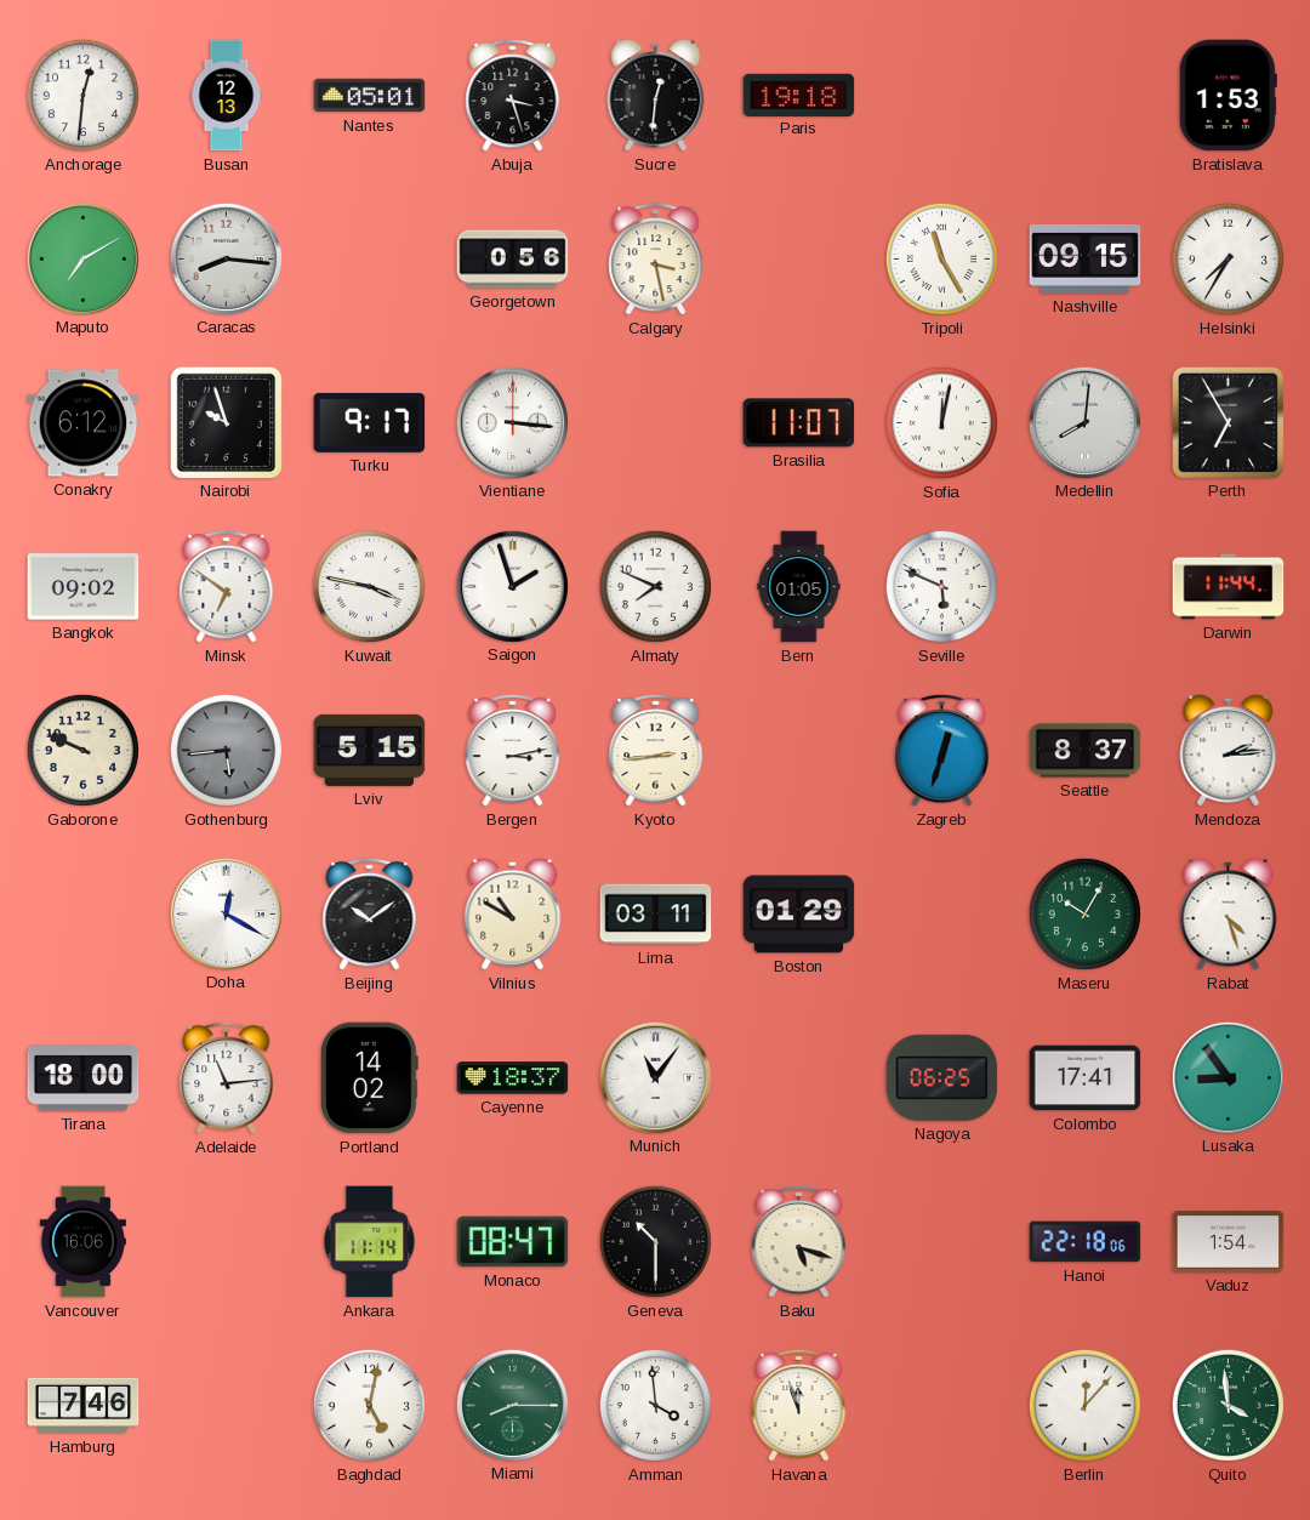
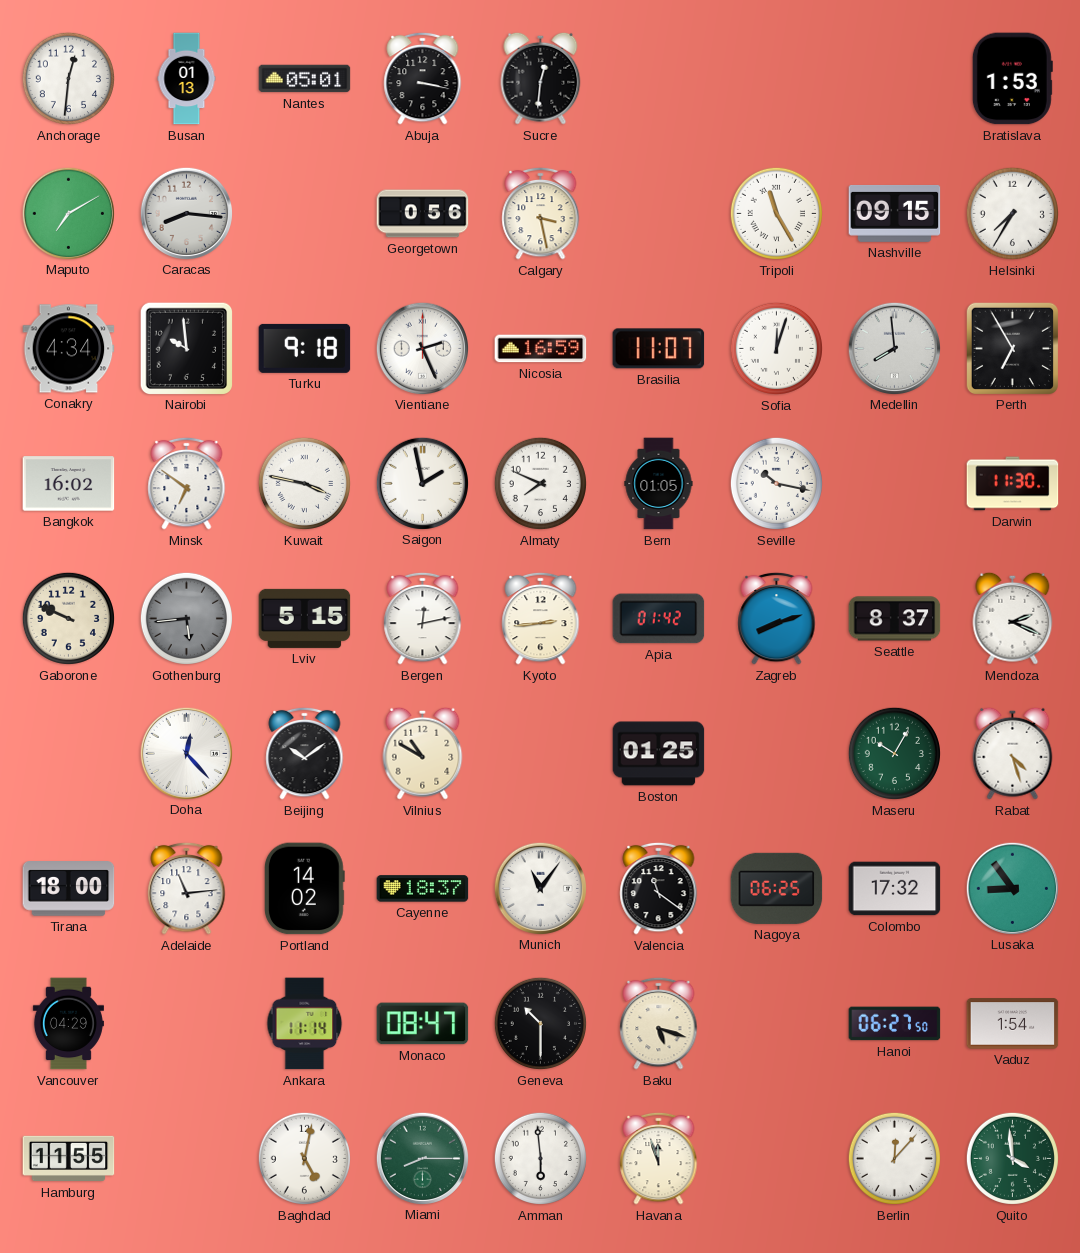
Busan: 12:13 -> 01:13
Abuja: 3:27 -> 3:17
Paris: 19:18 -> none
Conakry: 6:12 -> 4:34
Nairobi: 9:57 -> 9:59
Turku: 9:17 -> 9:18
Vientiane: 3:16 -> 2:26
Nicosia: none -> 16:59
Sofia: 12:02 -> 12:03
Medellin: 8:01 -> 7:59
Bangkok: 09:02 -> 16:02
Saigon: 1:57 -> 1:58
Seville: 5:49 -> 10:17
Darwin: 11:44 -> 11:30
Bergen: 3:13 -> 12:13
Apia: none -> 01:42
Zagreb: 12:33 -> 8:12
Mendoza: 2:14 -> 2:19
Doha: 12:20 -> 12:23
Lima: 03:11 -> none
Boston: 01:29 -> 01:25
Valencia: none -> 11:21
Colombo: 17:41 -> 17:32
Vancouver: 16:06 -> 04:29
Hanoi: 22:18 -> 06:27
Hamburg: 7:46 -> 11:55
Amman: 3:59 -> 5:59
